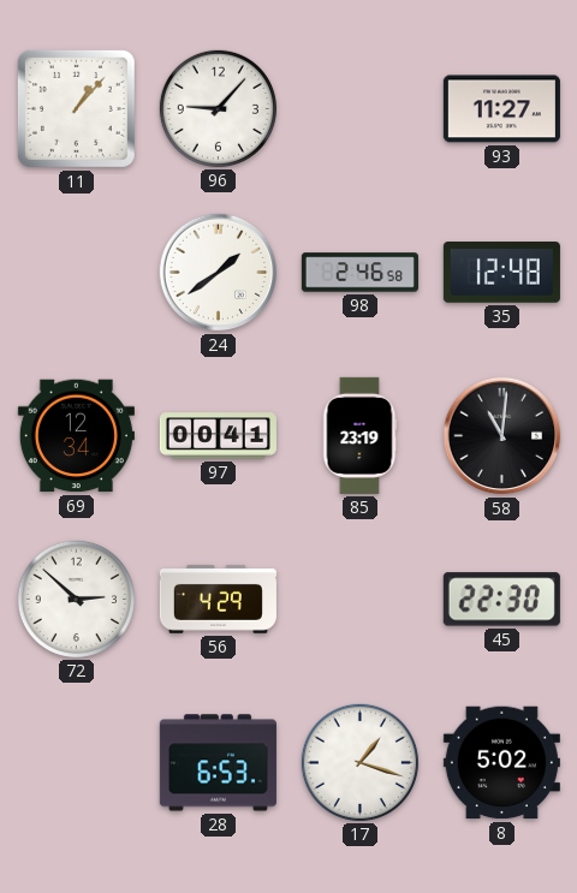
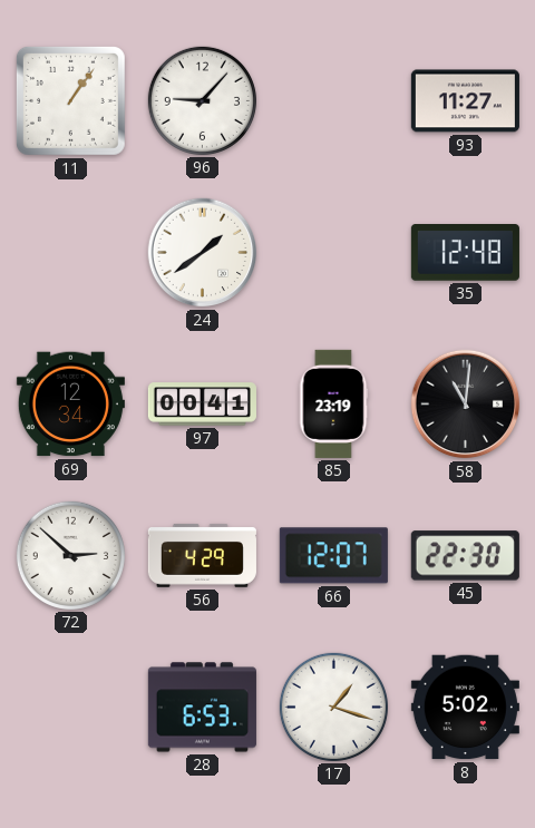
11: 1:07 -> 1:06
98: 2:46 -> none
66: none -> 12:07
